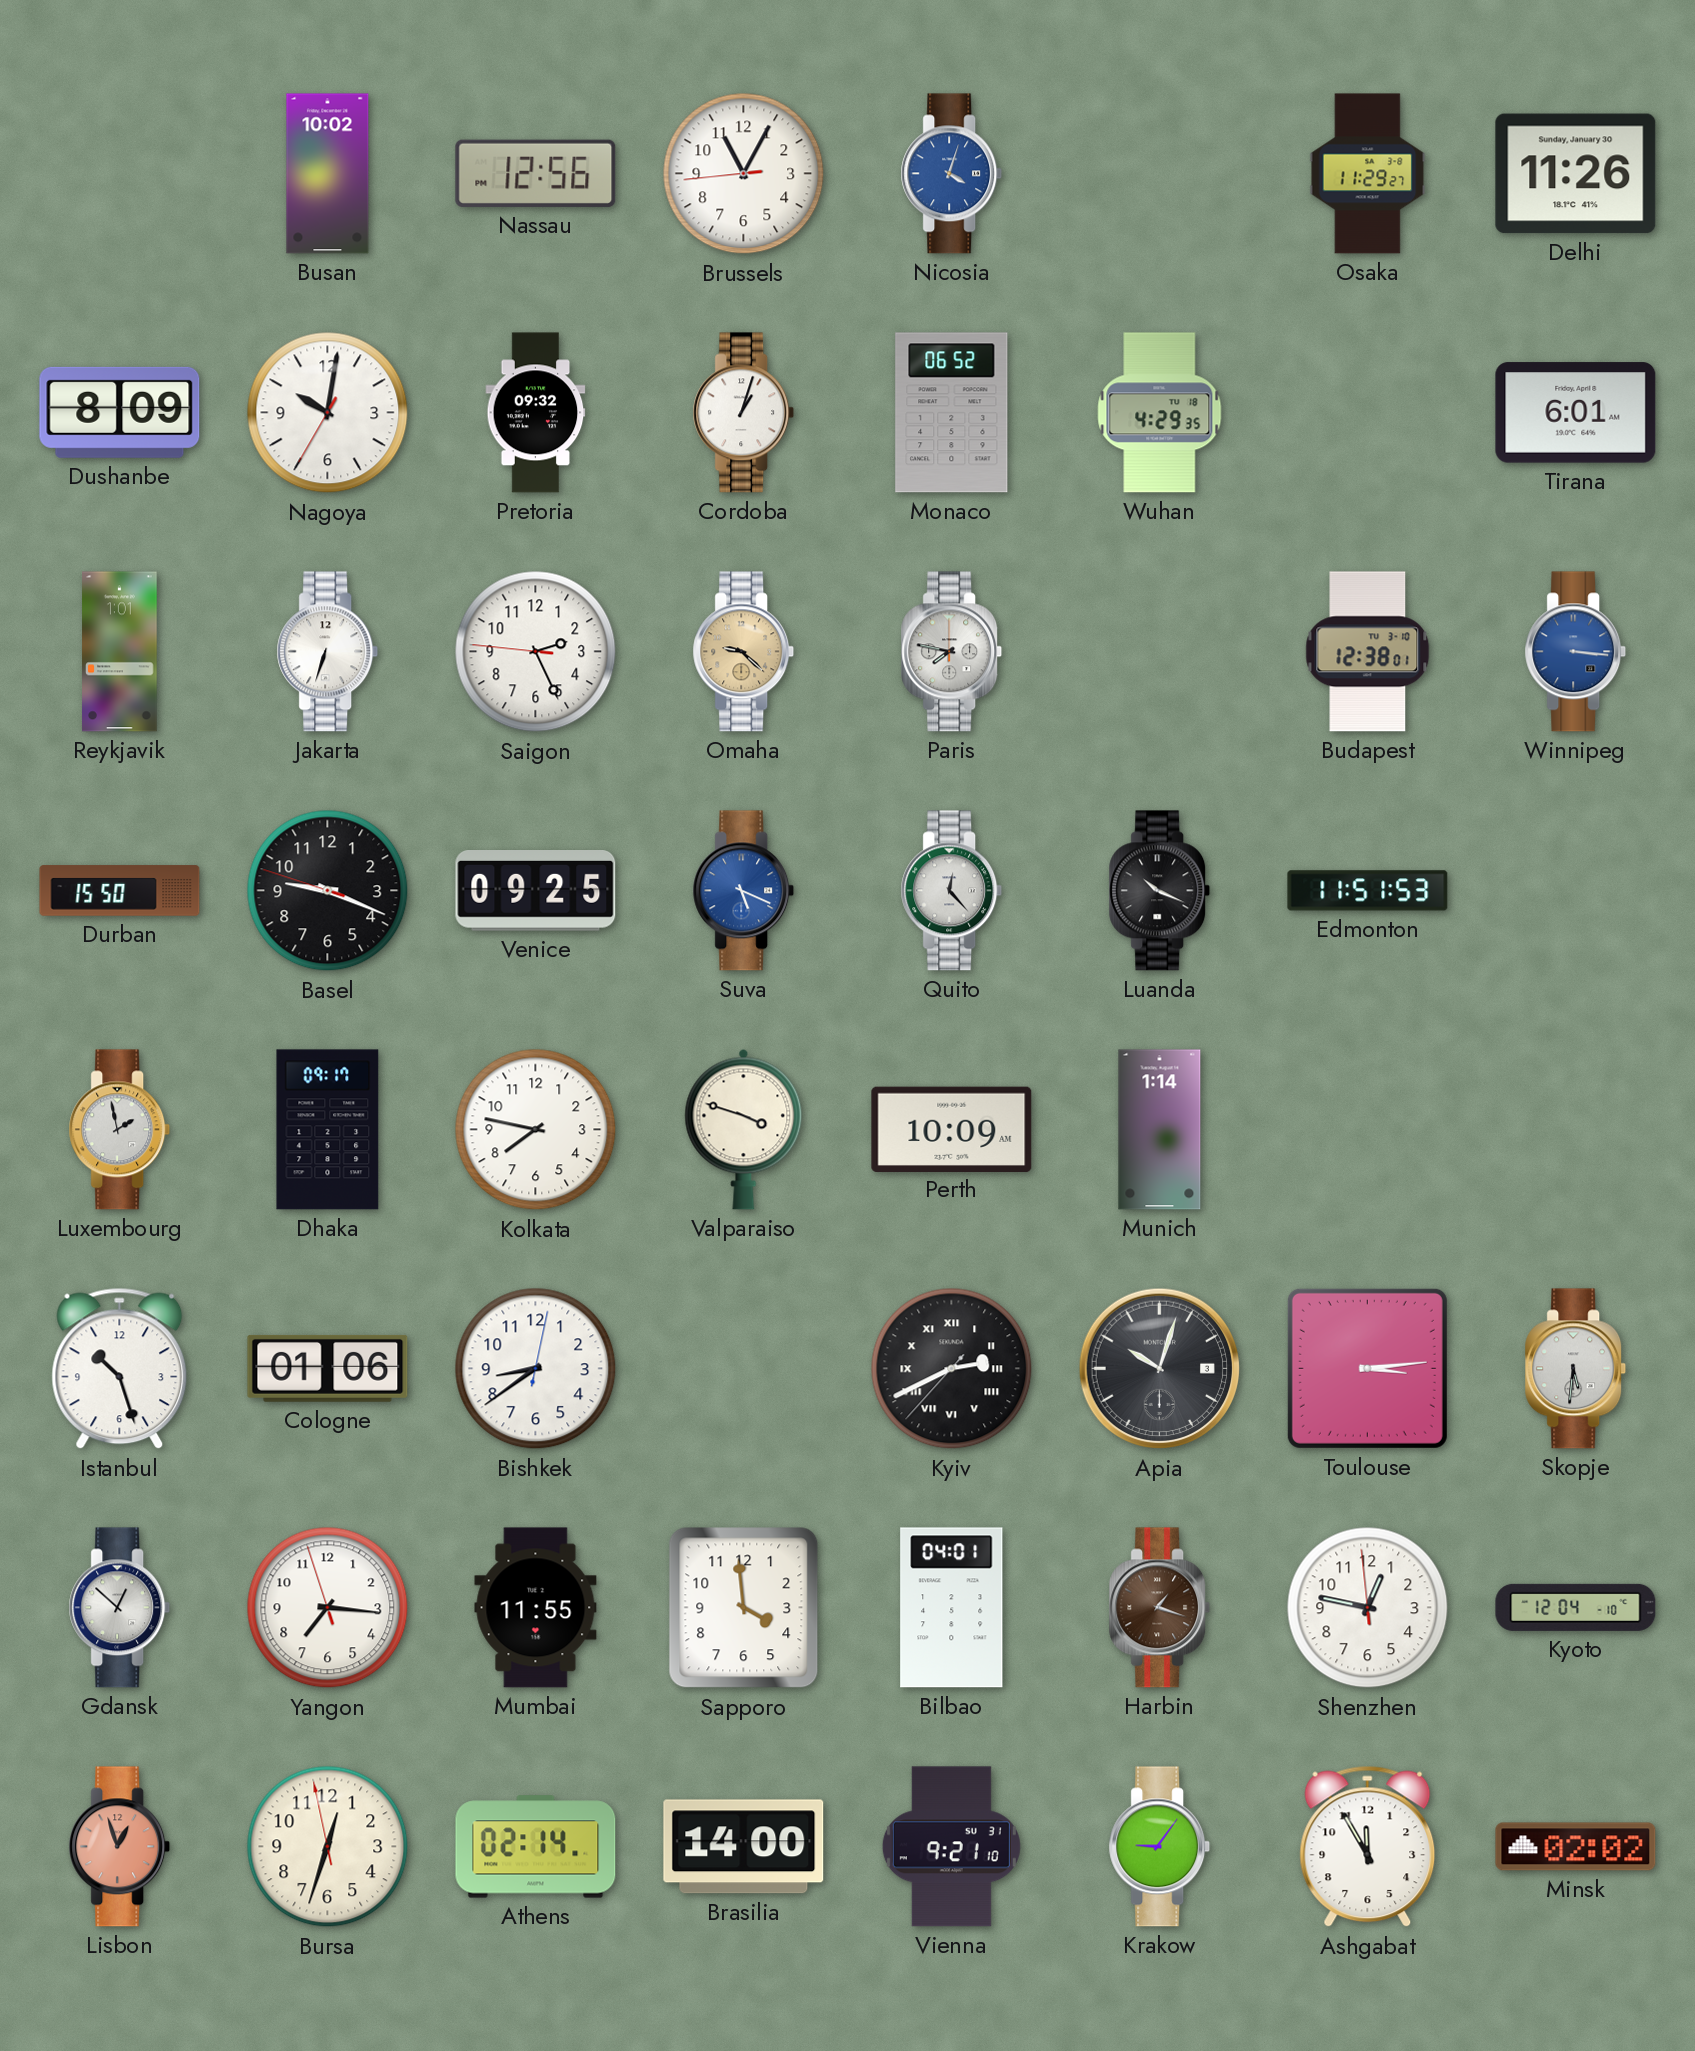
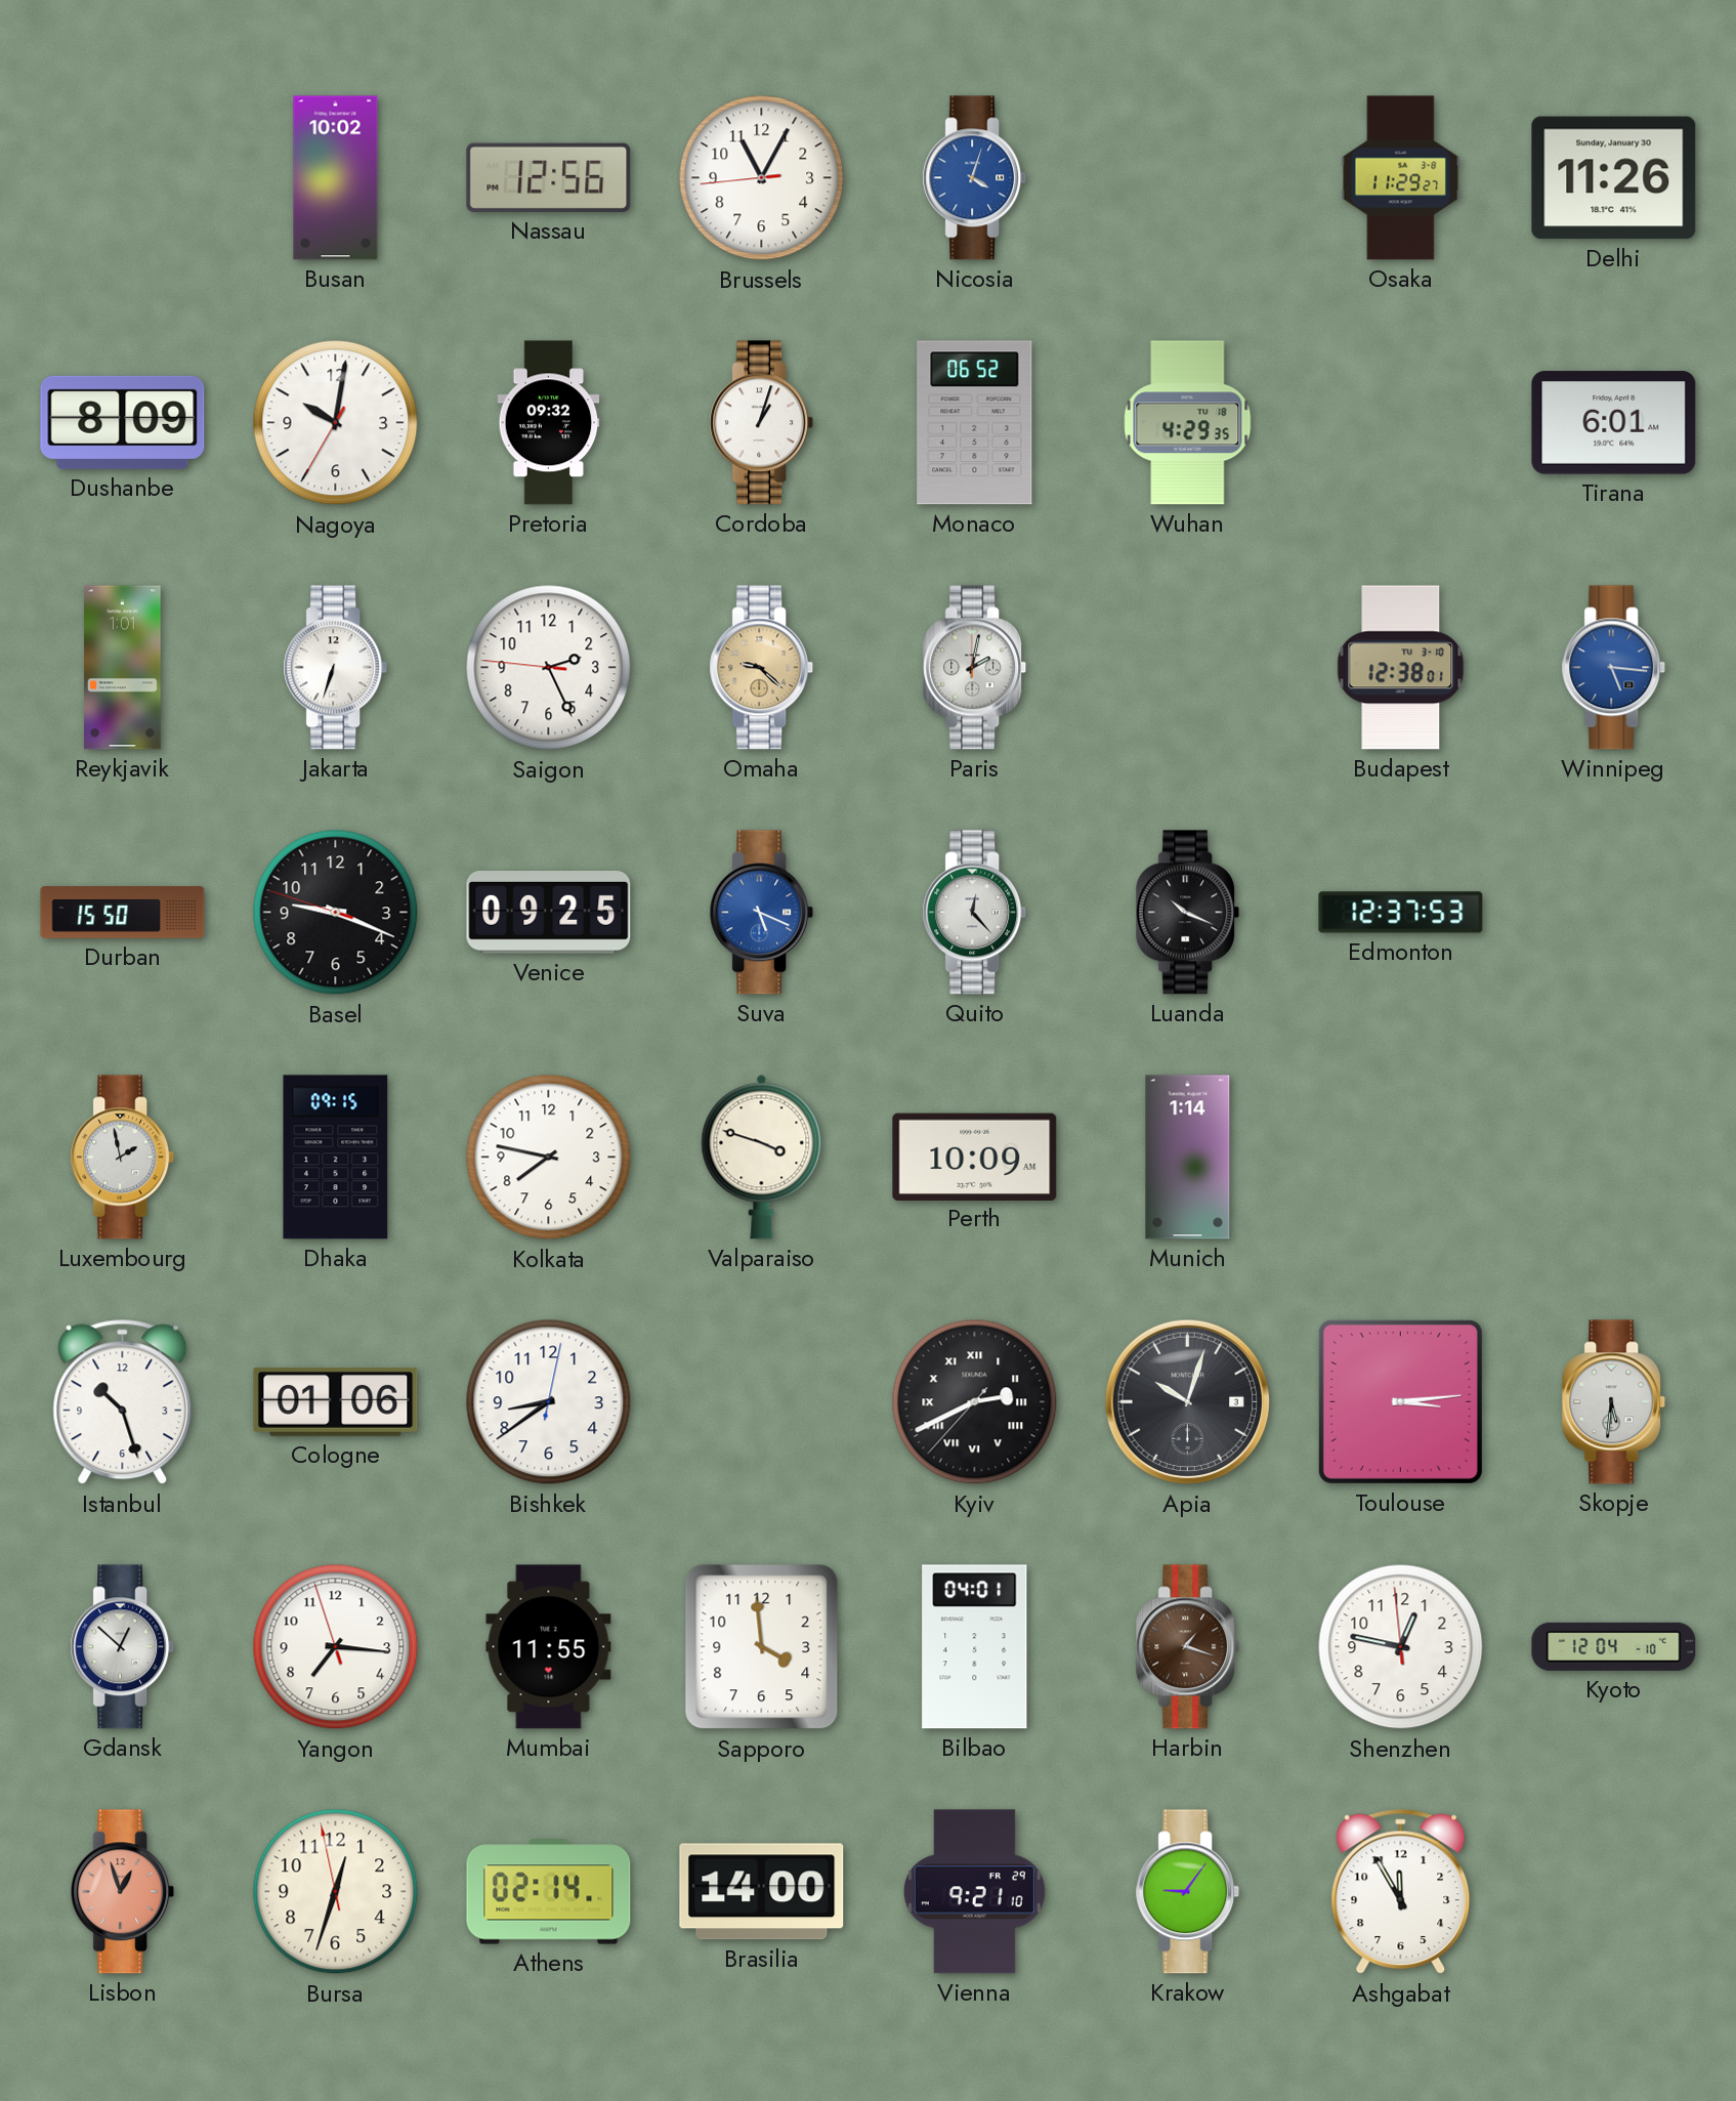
Paris: 7:47 -> 2:02
Winnipeg: 3:16 -> 5:16
Edmonton: 11:51 -> 12:37
Dhaka: 09:17 -> 09:15
Vienna date: SU 31 -> FR 29
Minsk: 02:02 -> none
